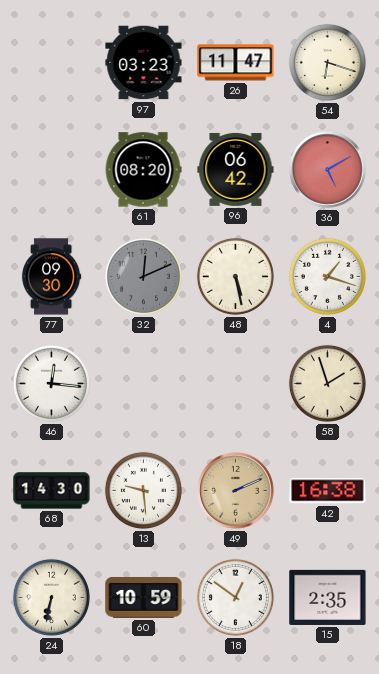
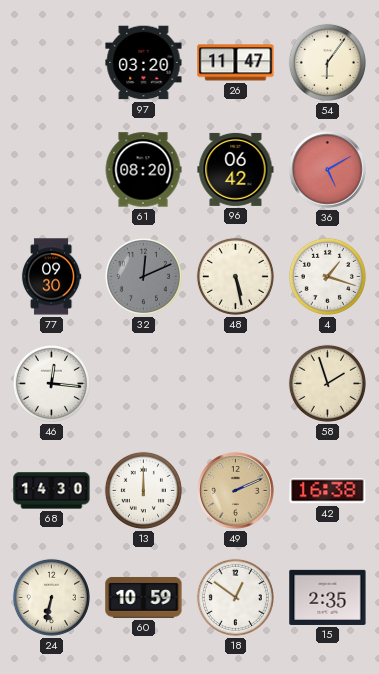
97: 03:23 -> 03:20
54: 6:18 -> 6:06
13: 9:29 -> 12:00
